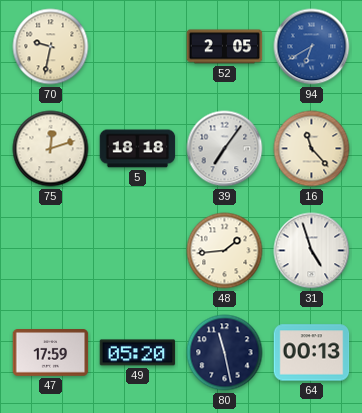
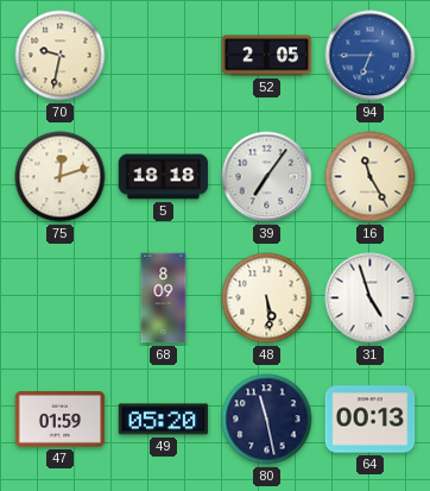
94: 6:40 -> 6:45
16: 11:23 -> 11:25
68: none -> 8:09
48: 1:44 -> 5:29
47: 17:59 -> 01:59
